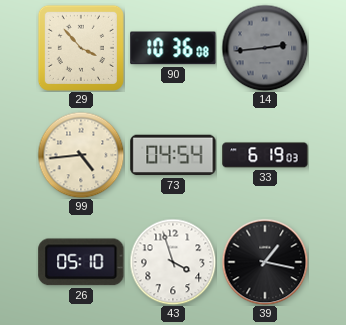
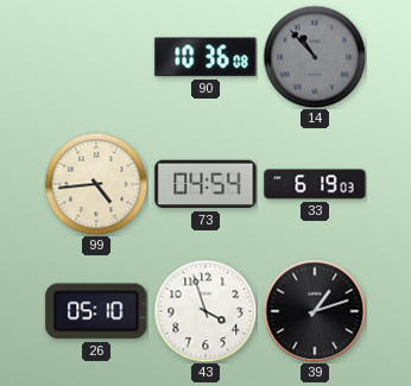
29: 3:53 -> none
14: 2:44 -> 10:53
39: 1:17 -> 1:12
